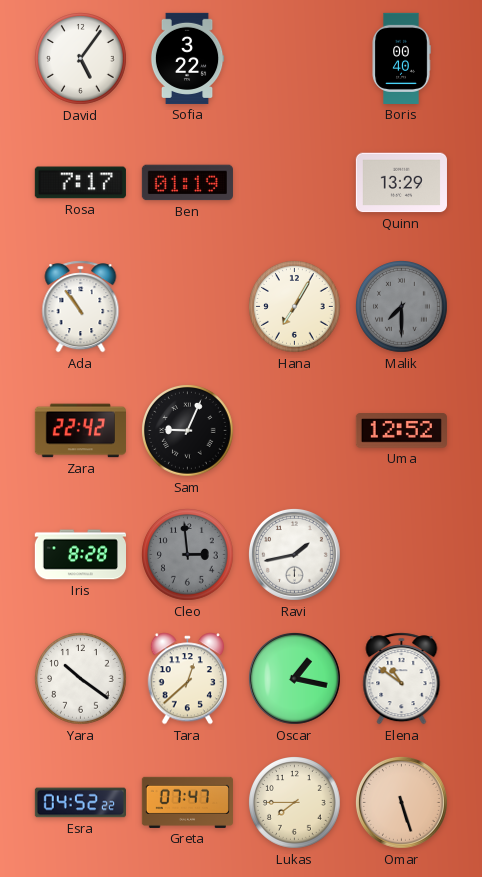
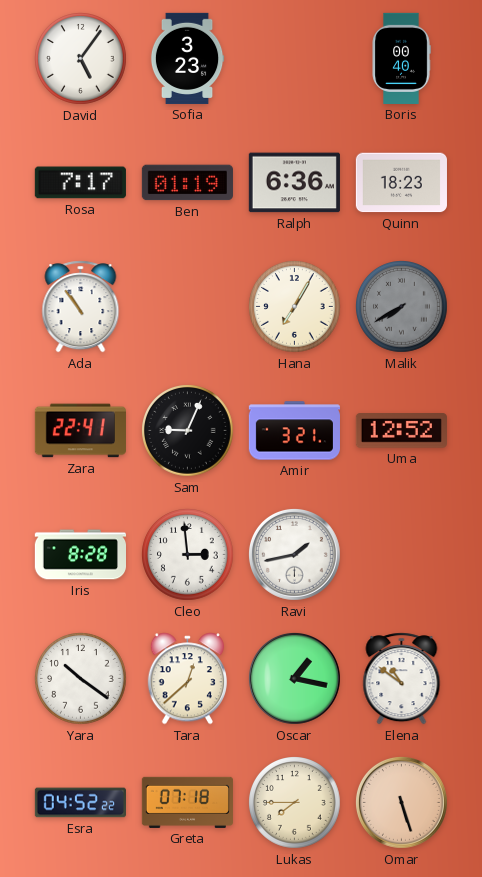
Sofia: 3:22 -> 3:23
Ralph: none -> 6:36
Quinn: 13:29 -> 18:23
Malik: 7:30 -> 7:40
Zara: 22:42 -> 22:41
Amir: none -> 3:21
Cleo dial: grey -> white
Greta: 07:47 -> 07:18
